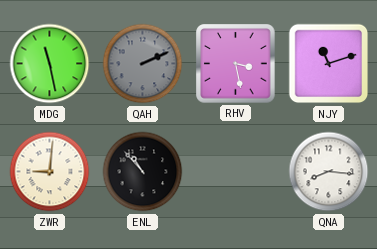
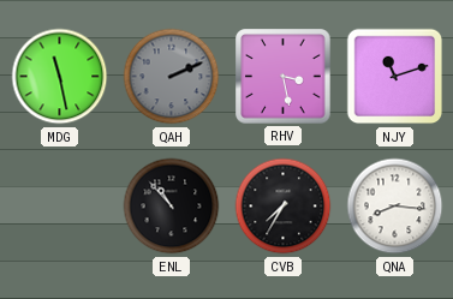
ZWR: 9:01 -> none
CVB: none -> 7:35
